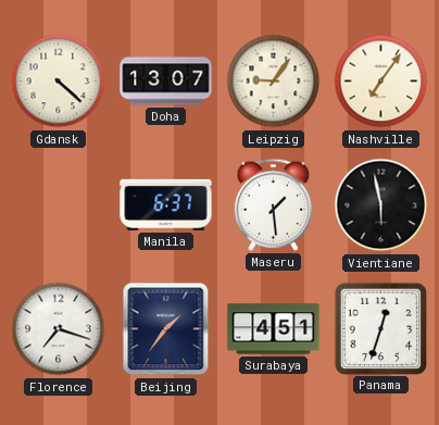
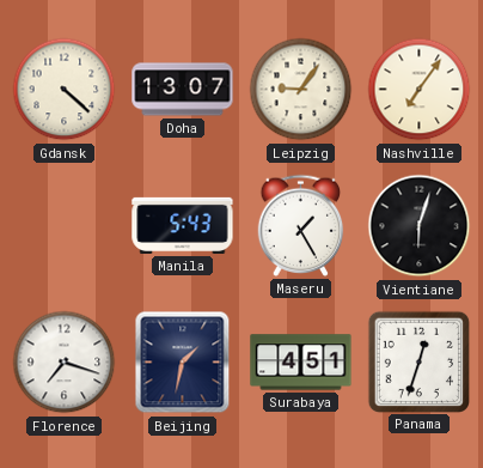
Manila: 6:37 -> 5:43
Maseru: 1:29 -> 1:25
Vientiane: 5:58 -> 6:03
Beijing: 1:36 -> 1:32
